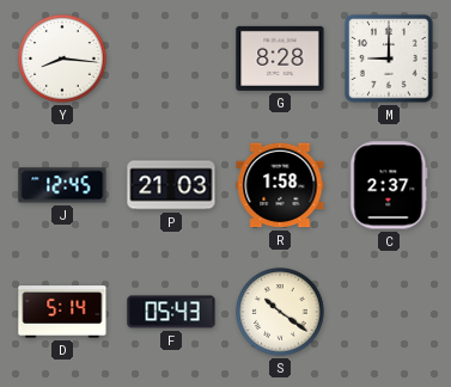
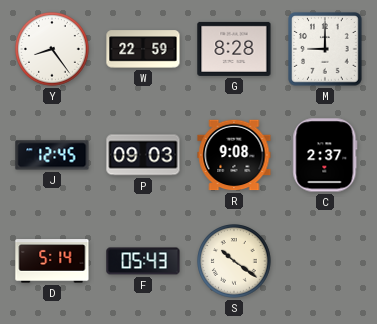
Y: 8:16 -> 8:24
W: none -> 22:59
P: 21:03 -> 09:03
R: 1:58 -> 9:08
